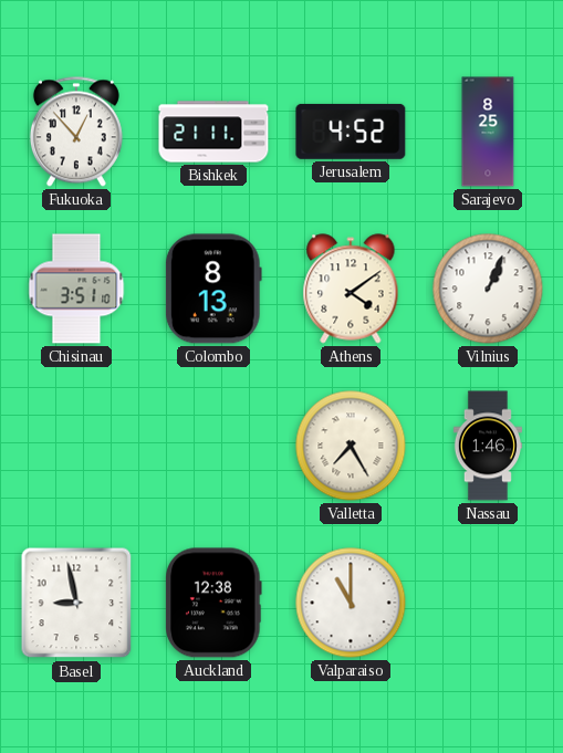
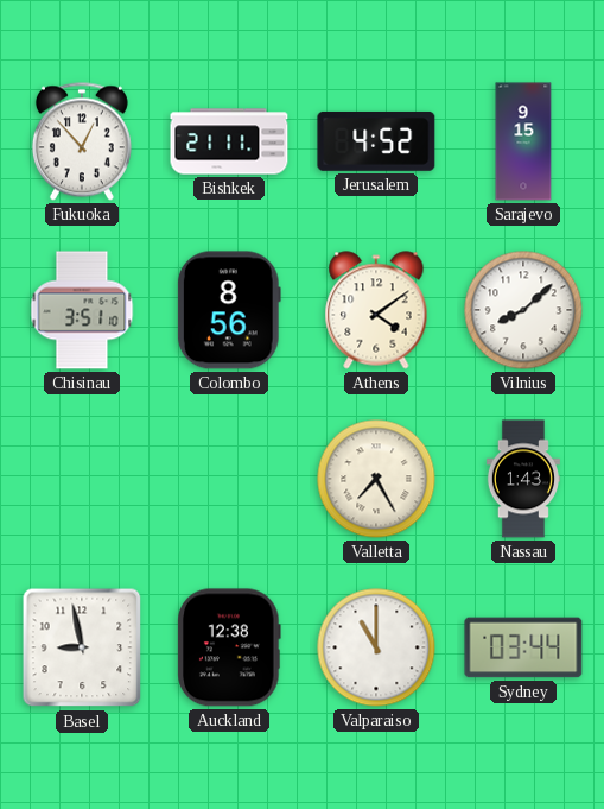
Sarajevo: 8:25 -> 9:15
Colombo: 8:13 -> 8:56
Vilnius: 1:04 -> 8:08
Nassau: 1:46 -> 1:43
Sydney: none -> 03:44
